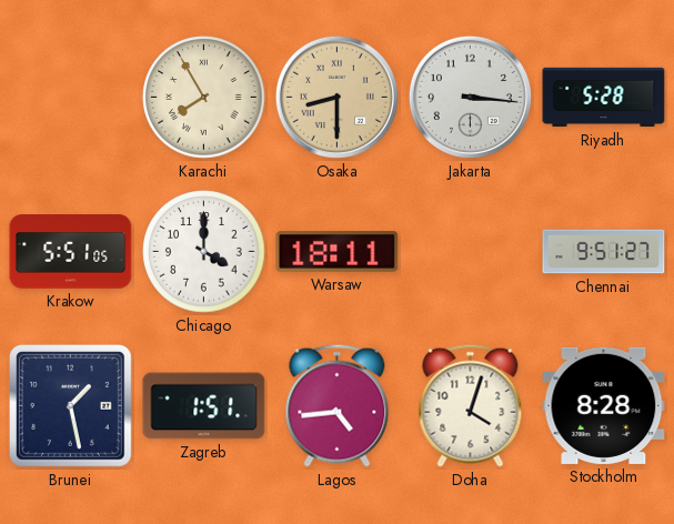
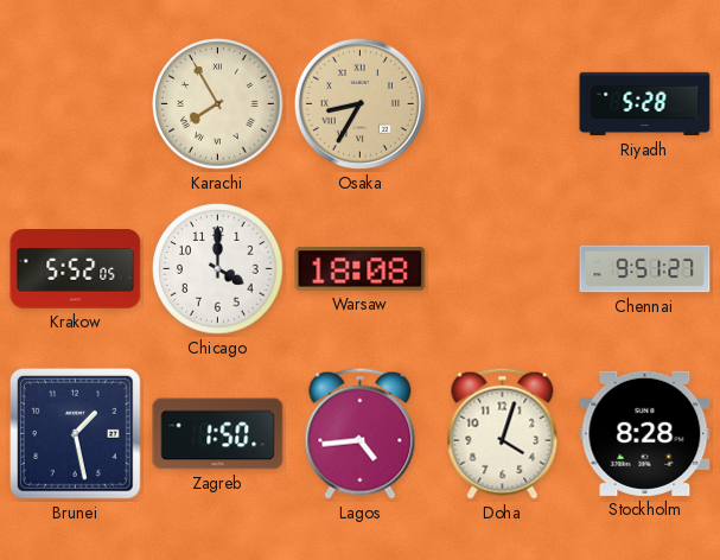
Osaka: 8:30 -> 8:35
Jakarta: 3:16 -> none
Krakow: 5:51 -> 5:52
Warsaw: 18:11 -> 18:08
Zagreb: 1:51 -> 1:50
